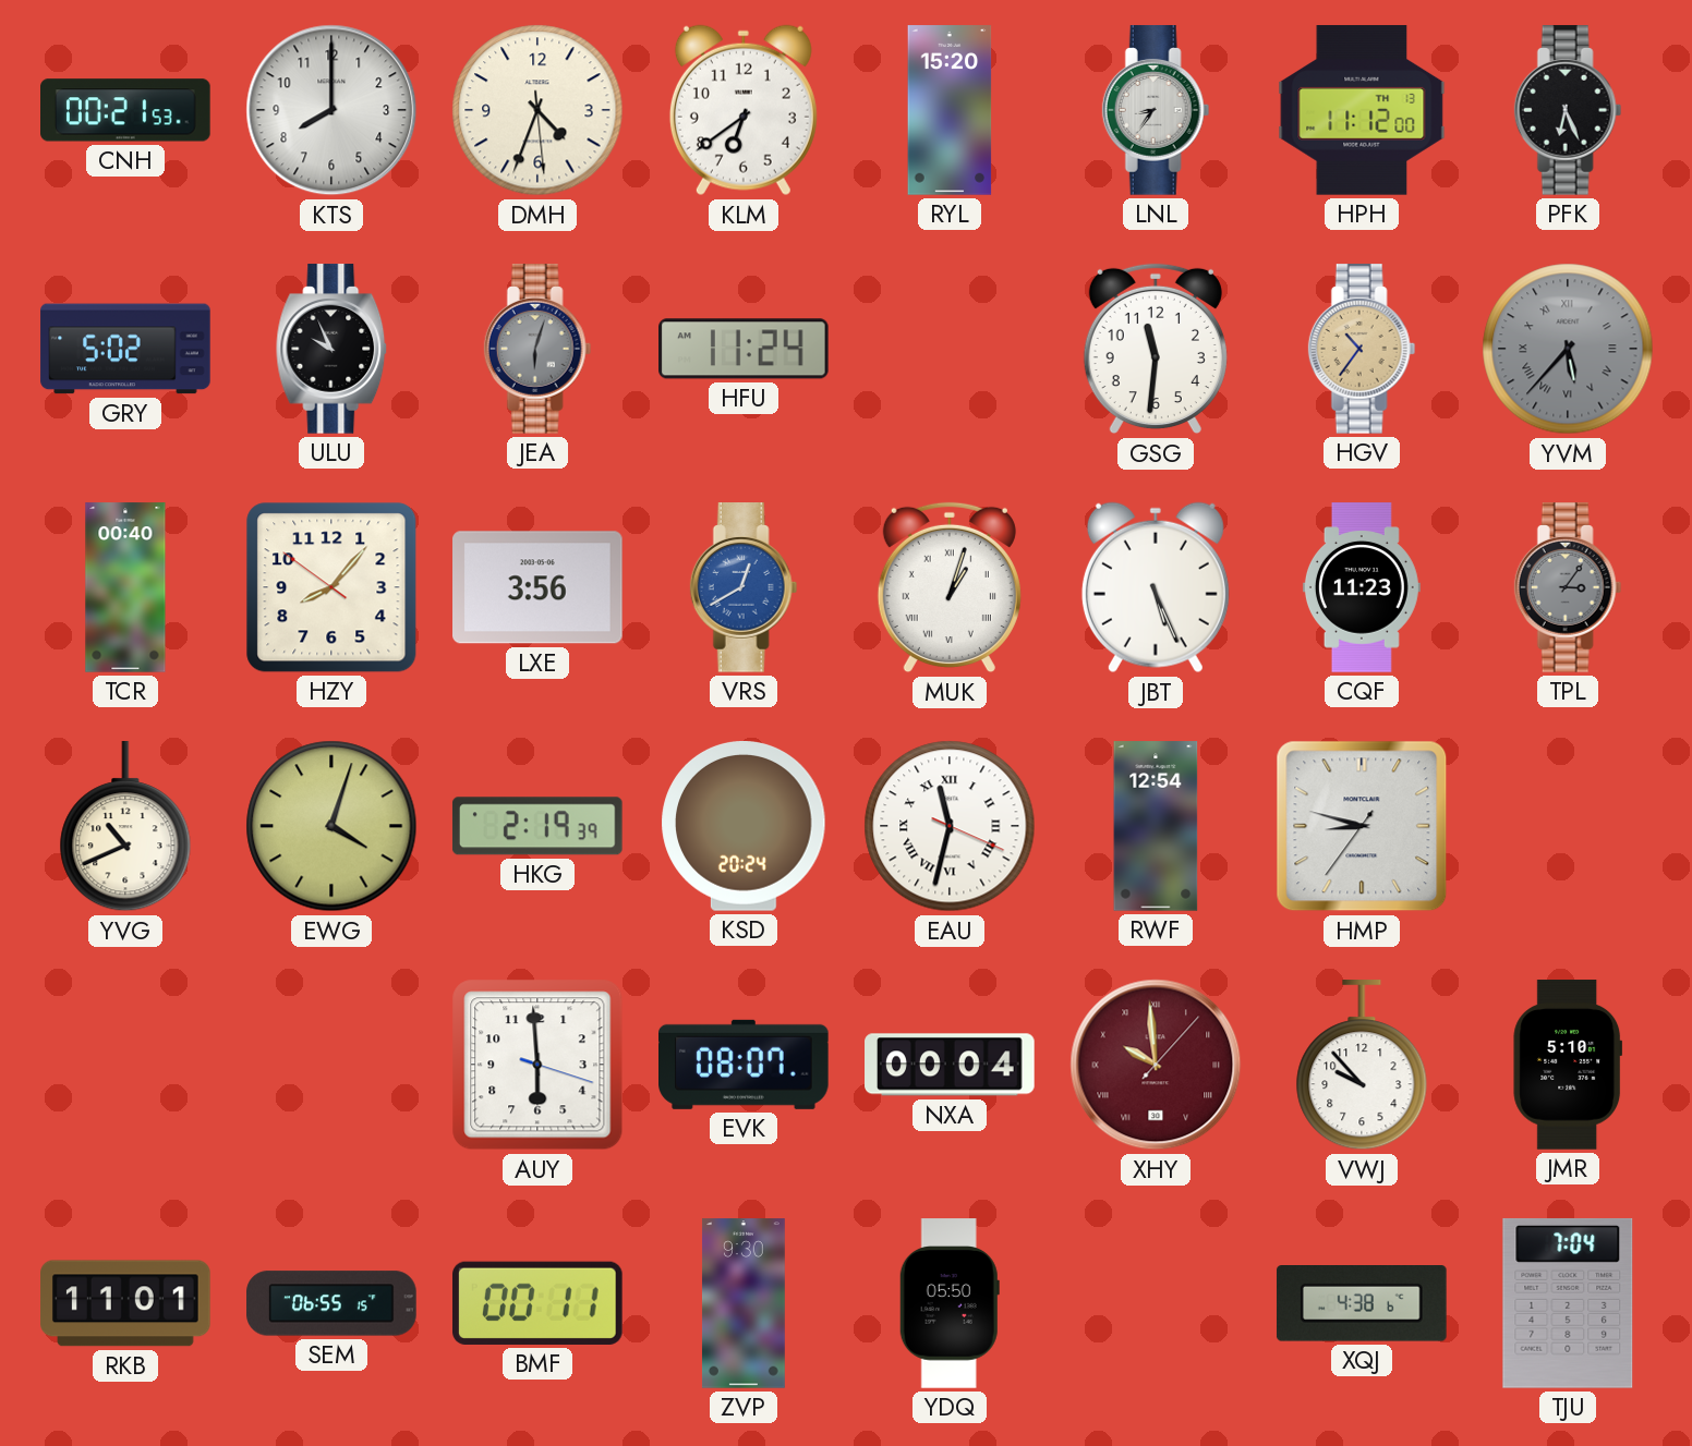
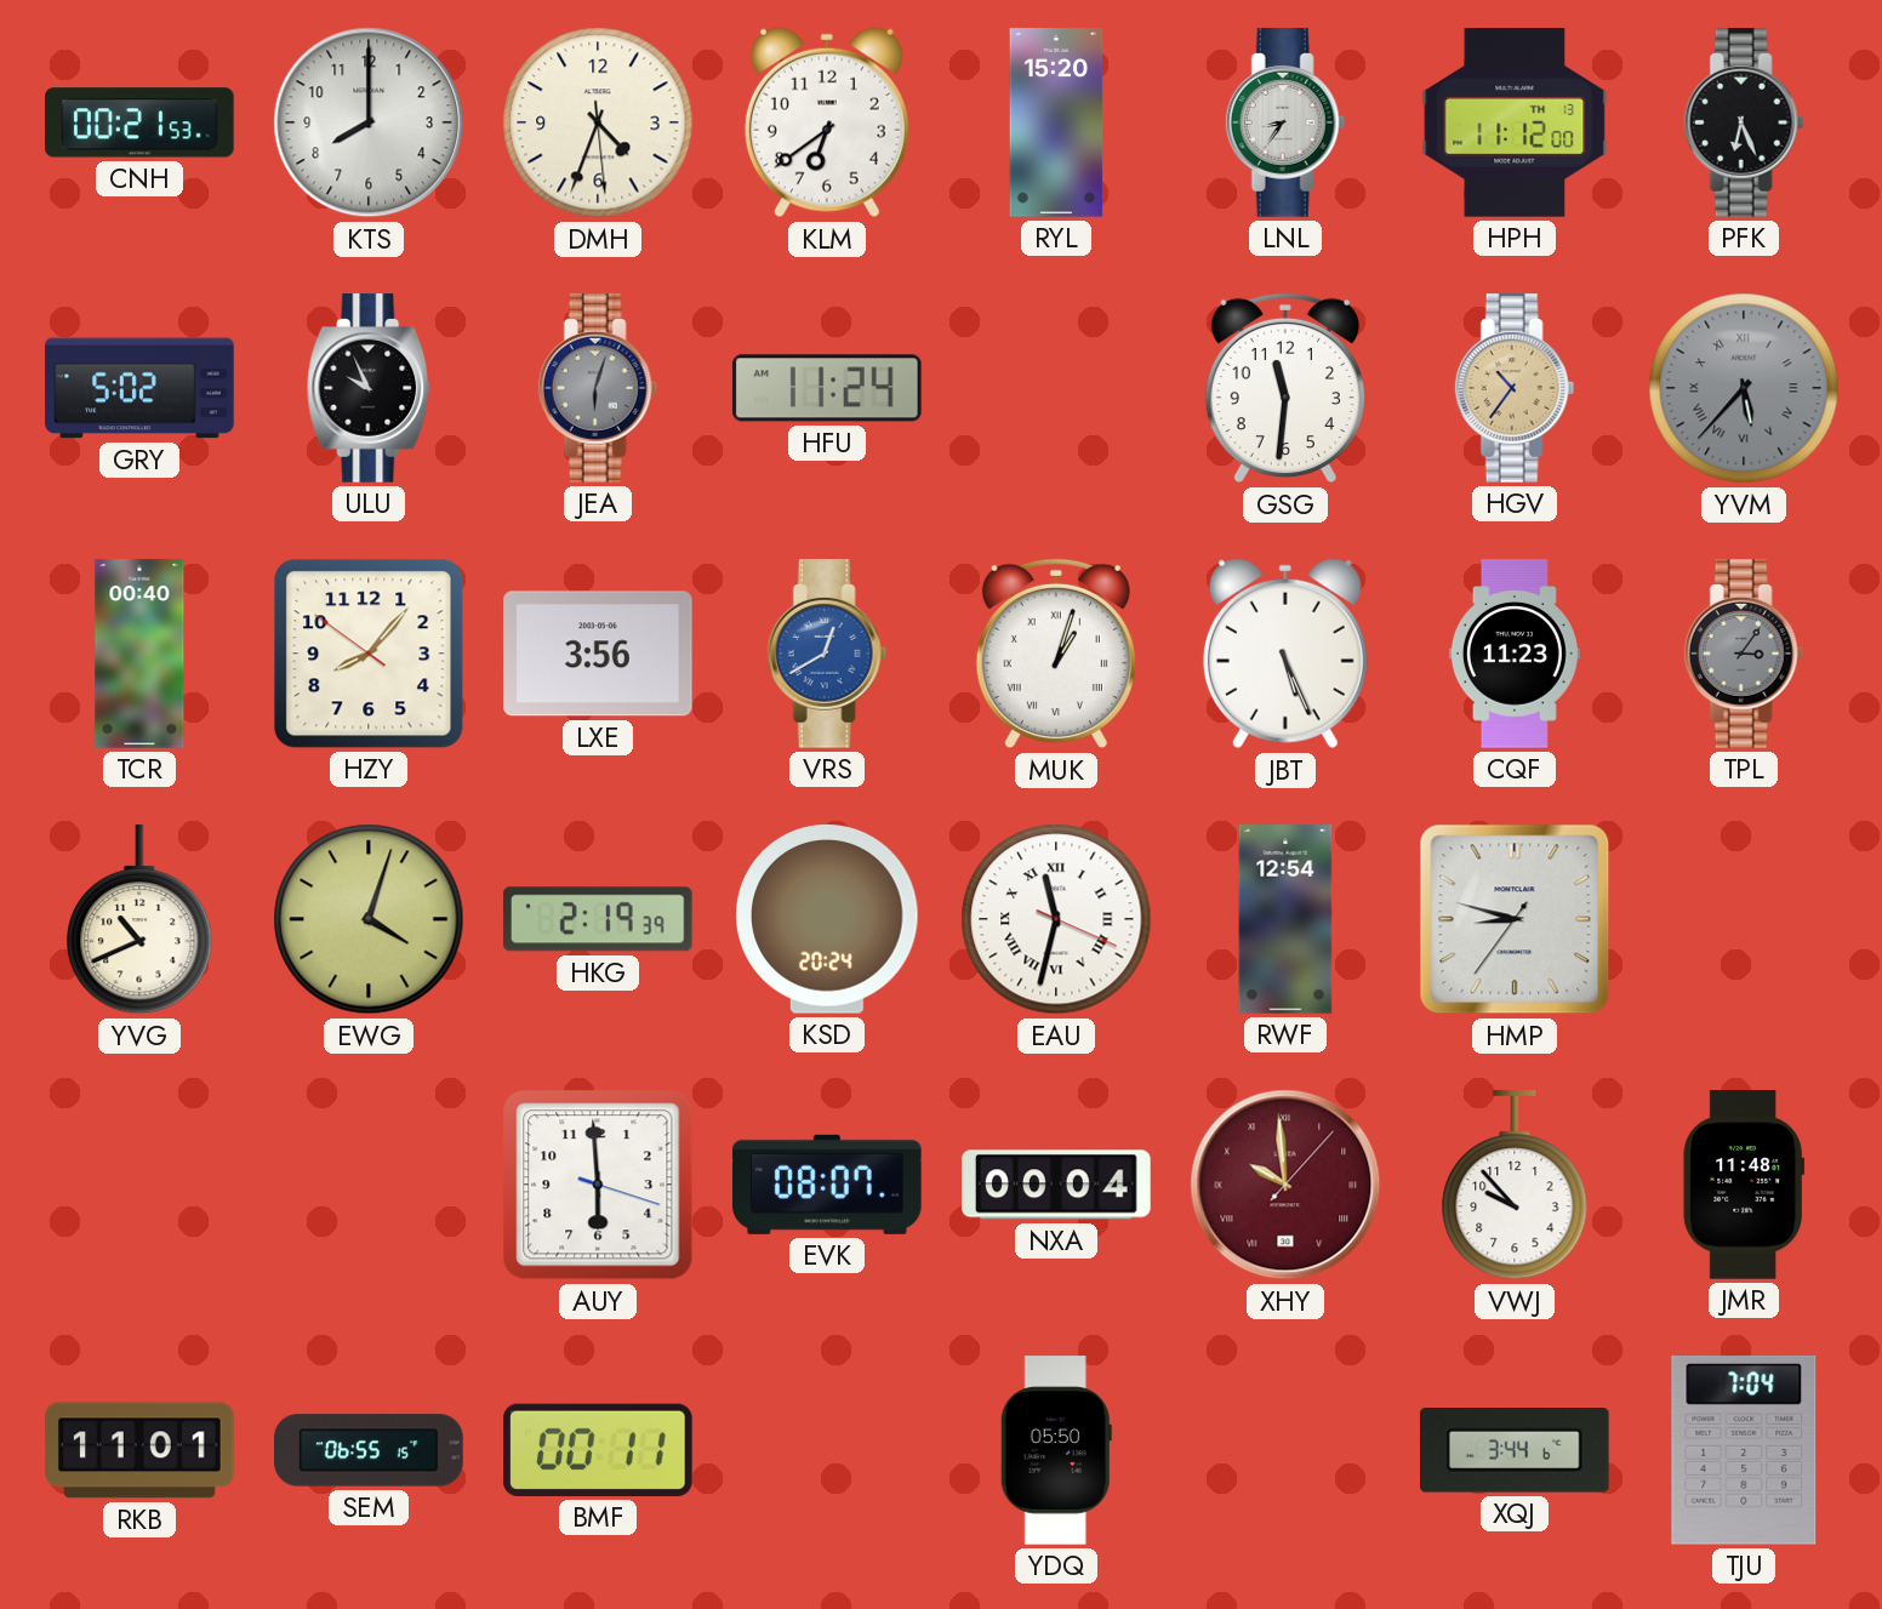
JMR: 5:10 -> 11:48
ZVP: 9:30 -> none
XQJ: 4:38 -> 3:44
